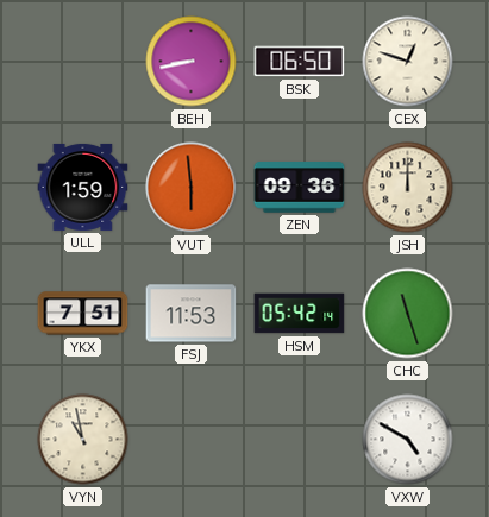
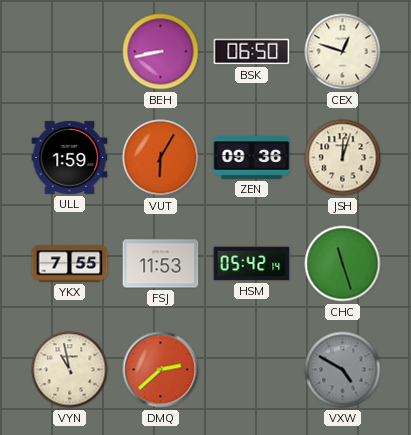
VUT: 5:59 -> 6:05
JSH: 12:00 -> 12:03
YKX: 7:51 -> 7:55
DMQ: none -> 2:38
VXW dial: white -> grey
